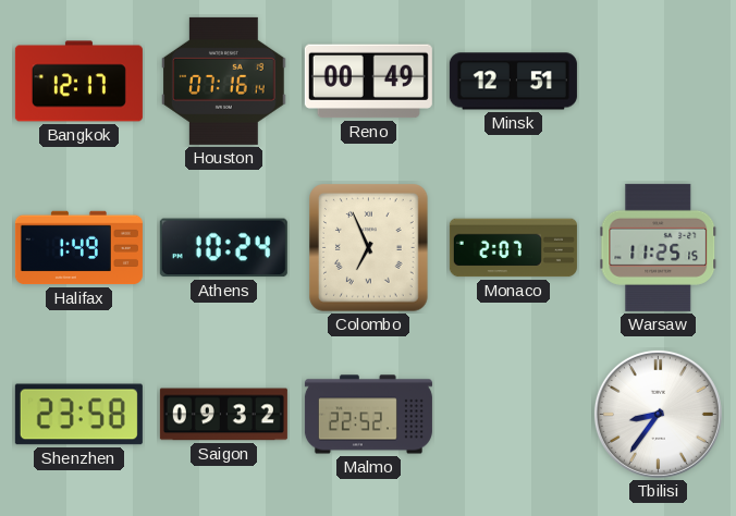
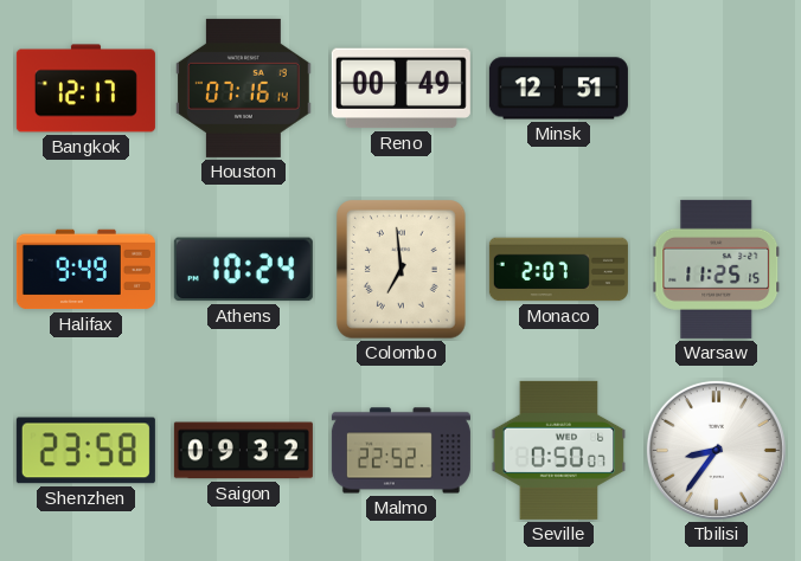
Halifax: 1:49 -> 9:49
Colombo: 6:56 -> 6:59
Seville: none -> 0:50
